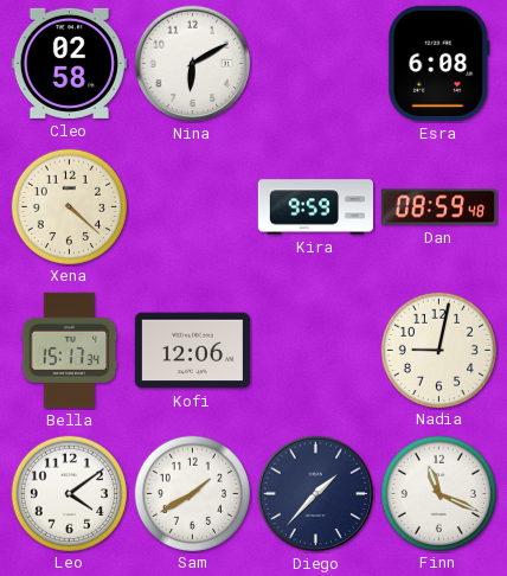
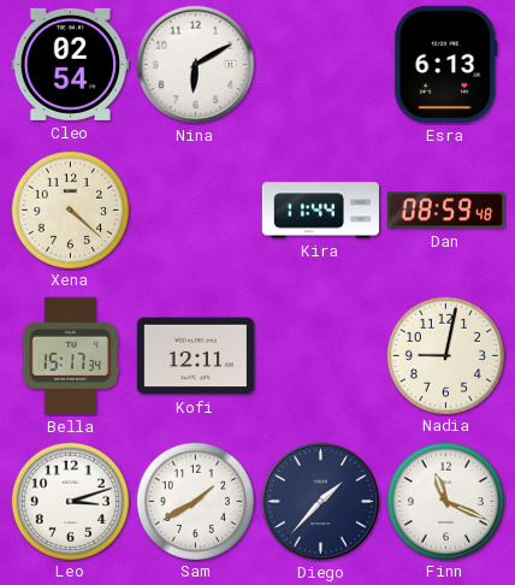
Cleo: 02:58 -> 02:54
Esra: 6:08 -> 6:13
Kira: 9:59 -> 11:44
Kofi: 12:06 -> 12:11
Leo: 4:09 -> 3:12
